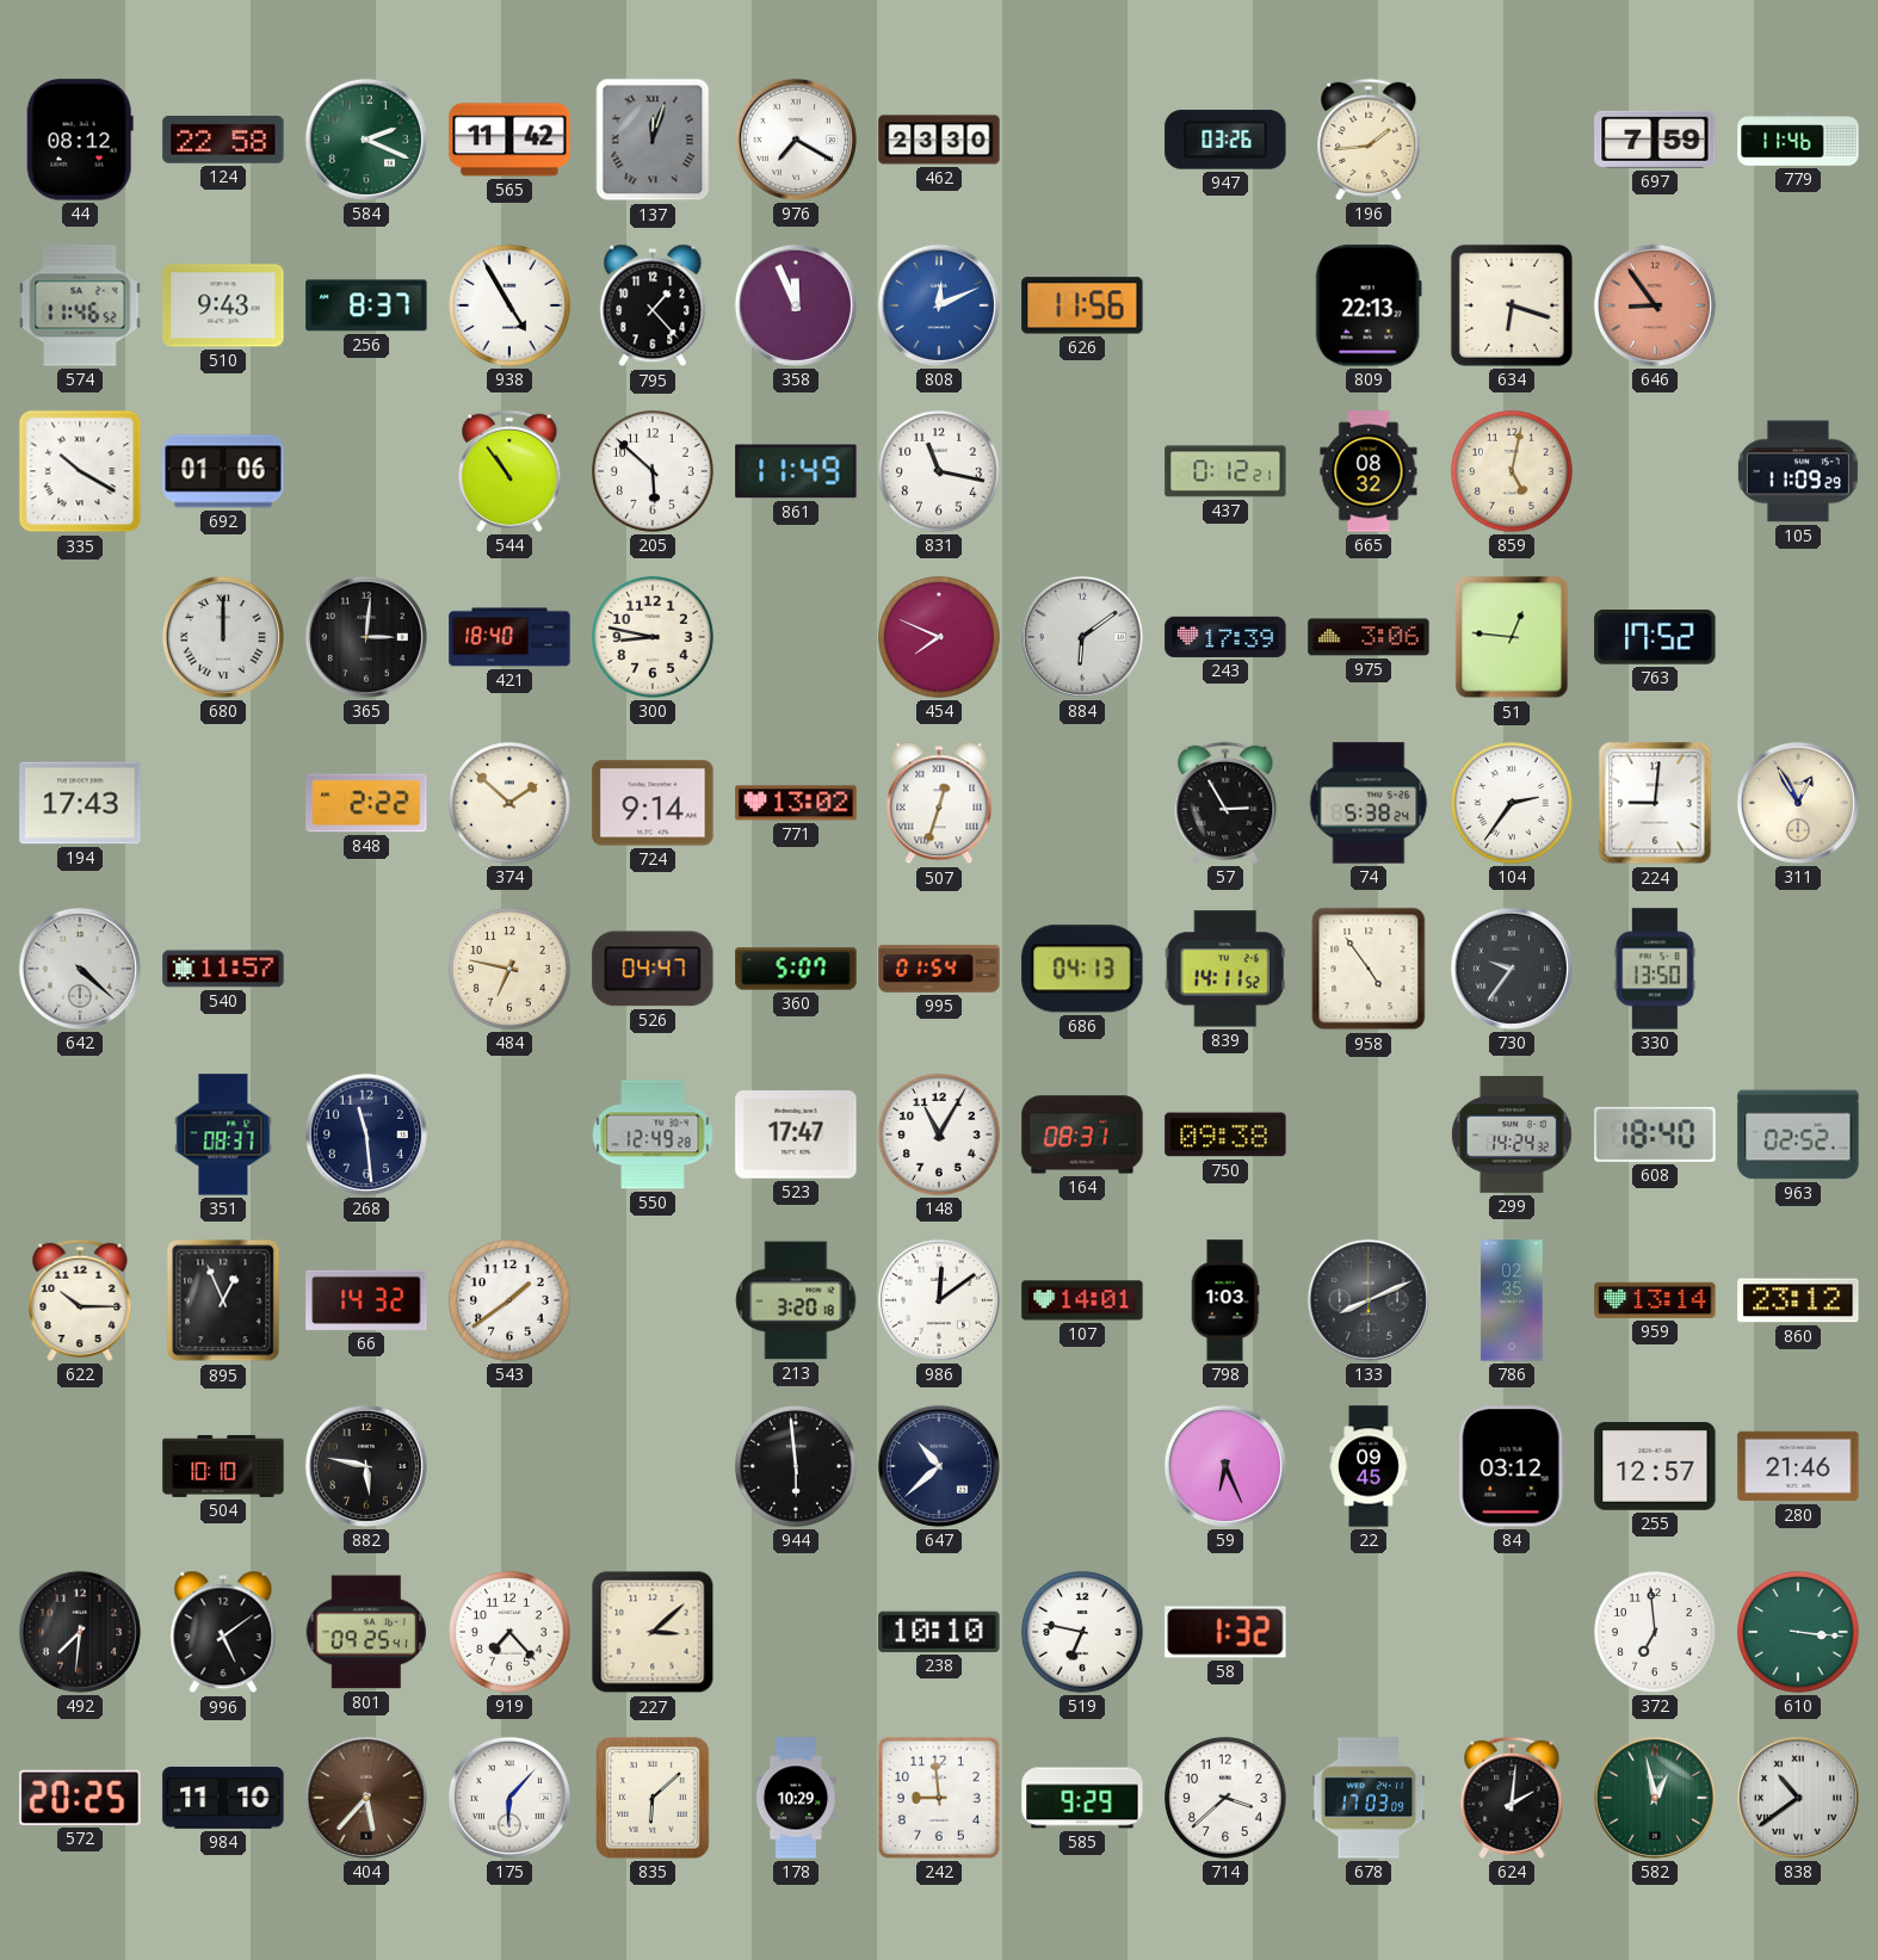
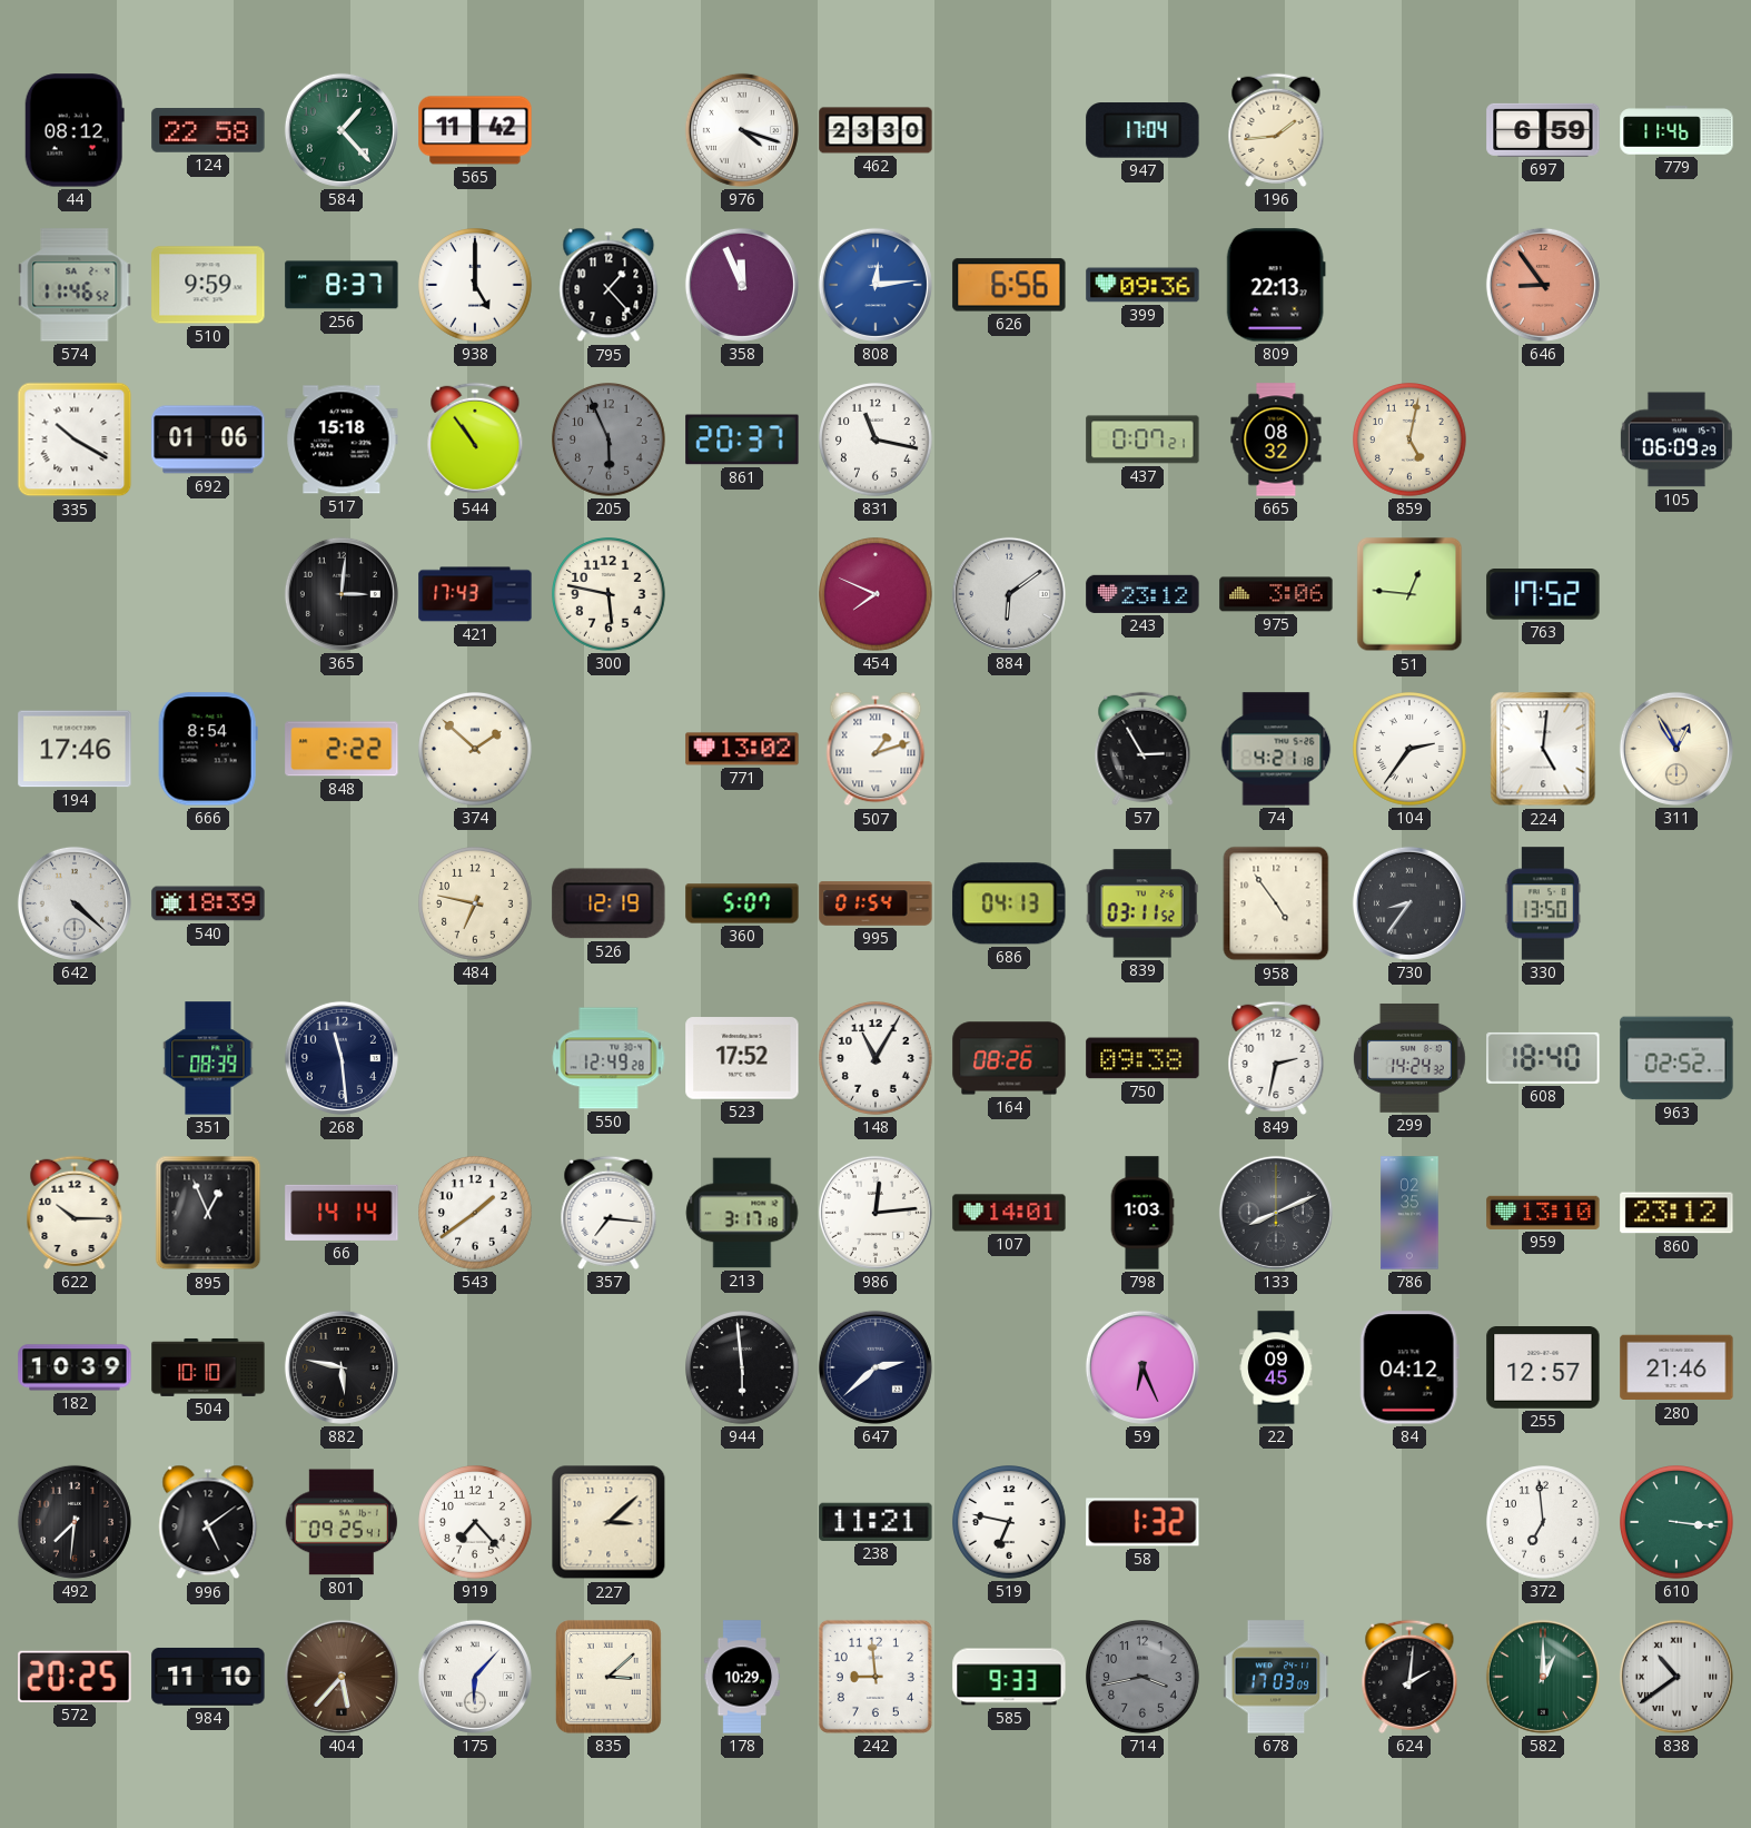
584: 2:19 -> 1:23
137: 12:03 -> none
976: 7:20 -> 4:18
947: 03:26 -> 17:04
697: 7:59 -> 6:59
510: 9:43 -> 9:59
938: 4:55 -> 5:00
808: 12:11 -> 12:14
626: 11:56 -> 6:56
399: none -> 09:36
634: 6:18 -> none
517: none -> 15:18
205: 5:52 -> 5:56
205 dial: white -> grey
861: 11:49 -> 20:37
437: 0:12 -> 0:07
105: 11:09 -> 06:09
680: 12:00 -> none
421: 18:40 -> 17:43
300: 8:47 -> 5:47
243: 17:39 -> 23:12
194: 17:43 -> 17:46
666: none -> 8:54
724: 9:14 -> none
507: 12:33 -> 1:12
74: 5:38 -> 4:21
224: 9:01 -> 5:01
540: 11:57 -> 18:39
526: 04:47 -> 12:19
839: 14:11 -> 03:11
730: 9:36 -> 8:36
351: 08:37 -> 08:39
523: 17:47 -> 17:52
164: 08:31 -> 08:26
849: none -> 2:32
66: 14:32 -> 14:14
357: none -> 7:16
213: 3:20 -> 3:17
986: 12:09 -> 12:14
959: 13:14 -> 13:10
182: none -> 10:39
647: 10:38 -> 2:38
84: 03:12 -> 04:12
238: 10:10 -> 11:21
835: 6:08 -> 3:08
585: 9:29 -> 9:33
714: 3:38 -> 3:43
714 dial: white -> grey
582: 12:58 -> 1:00
